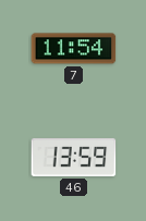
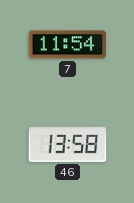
46: 13:59 -> 13:58
